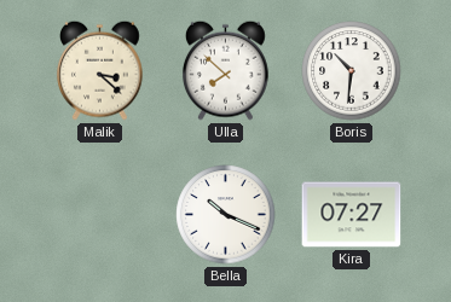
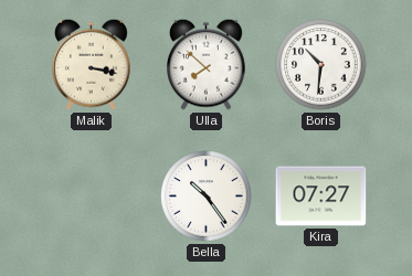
Malik: 3:22 -> 3:17
Bella: 10:19 -> 10:24
